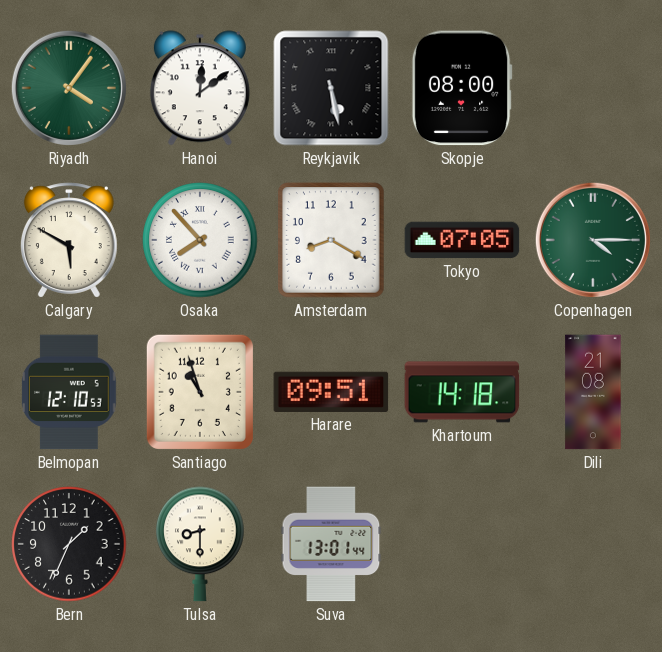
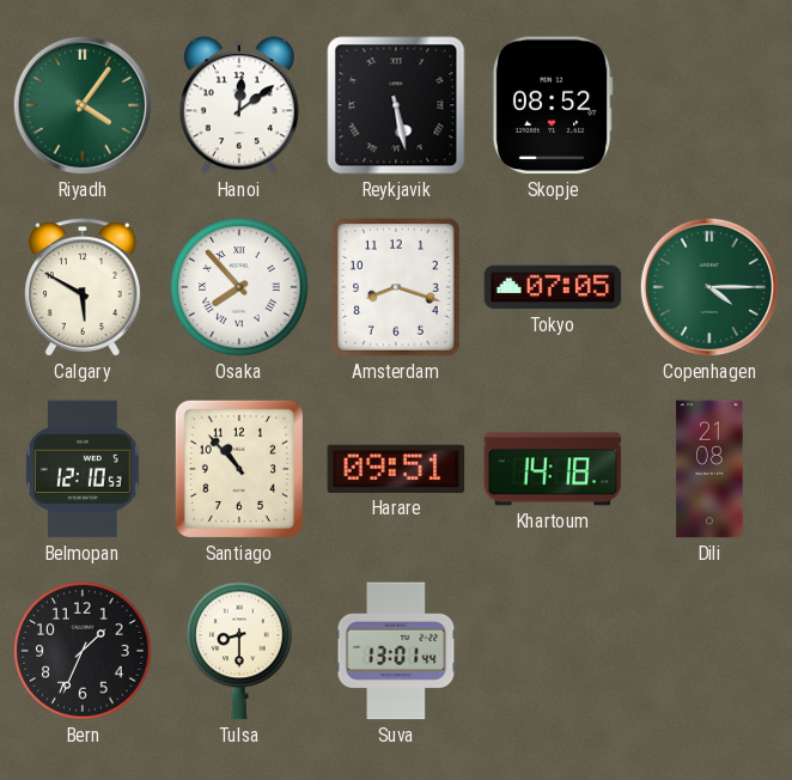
Skopje: 08:00 -> 08:52
Amsterdam: 8:20 -> 8:18
Santiago: 10:57 -> 10:53
